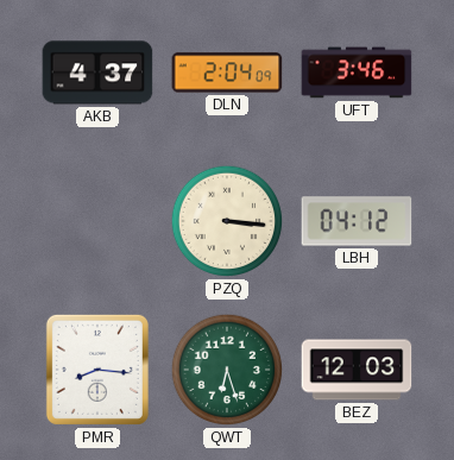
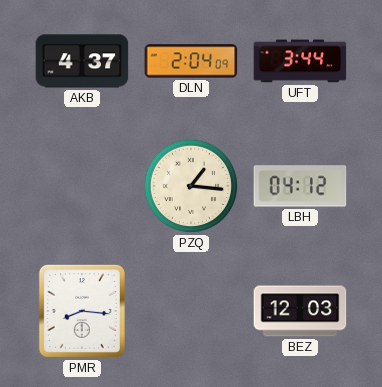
UFT: 3:46 -> 3:44
PZQ: 3:16 -> 1:16
QWT: 6:27 -> none
